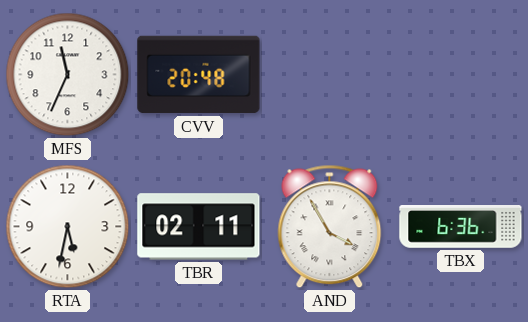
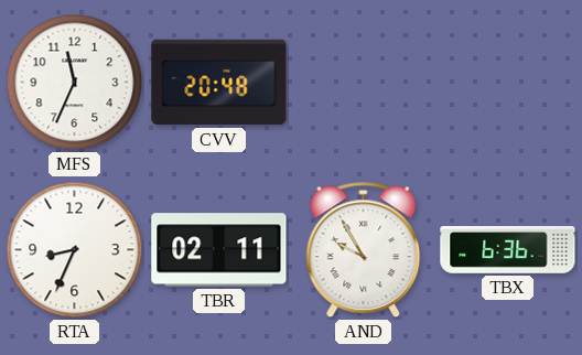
RTA: 5:32 -> 8:34
AND: 3:55 -> 9:55
